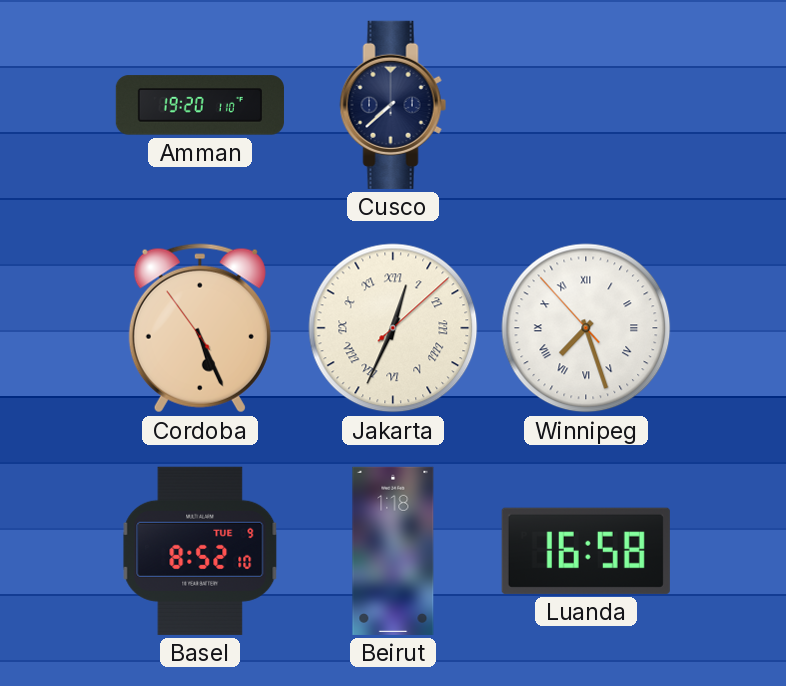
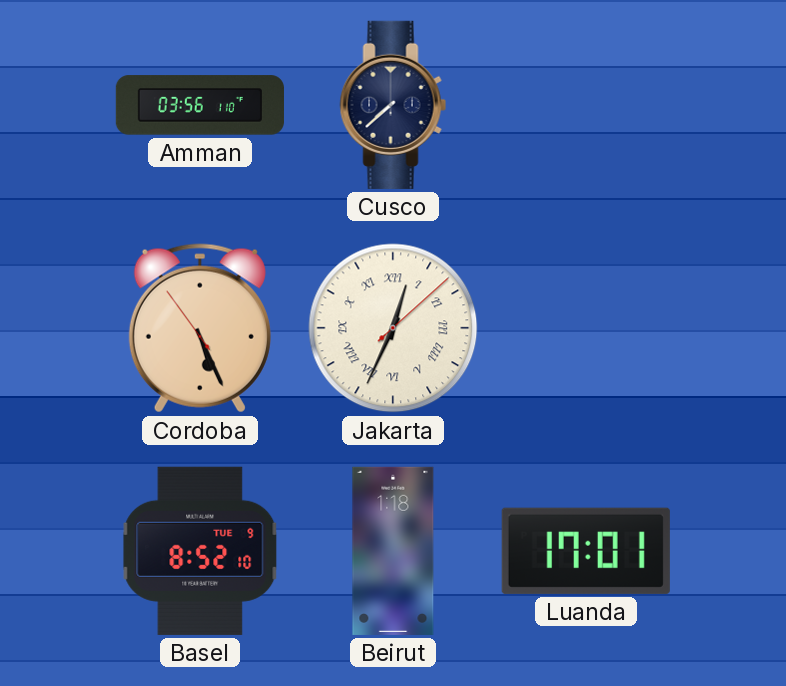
Amman: 19:20 -> 03:56
Winnipeg: 7:26 -> none
Luanda: 16:58 -> 17:01
